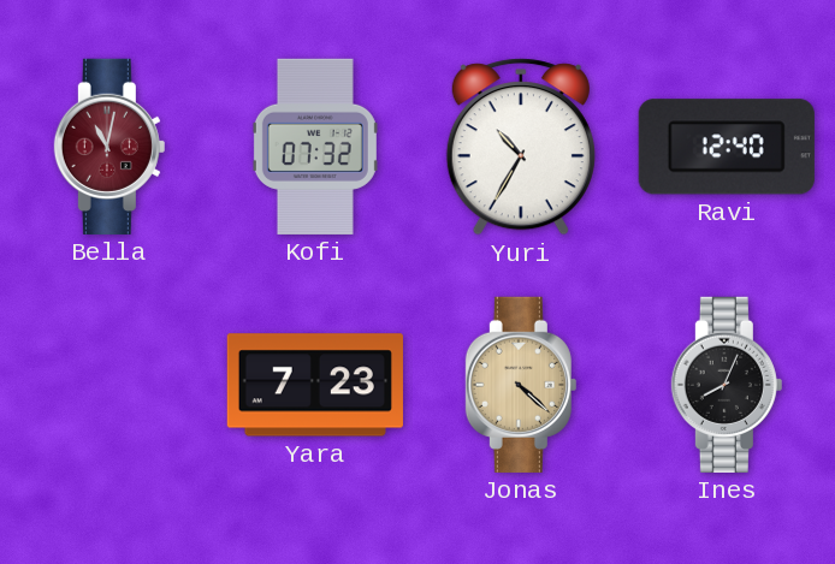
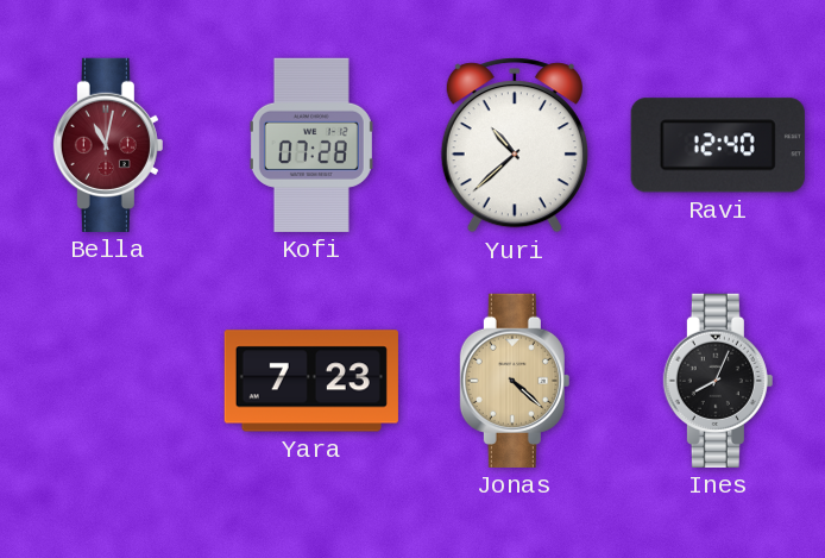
Kofi: 07:32 -> 07:28
Yuri: 10:35 -> 10:38
